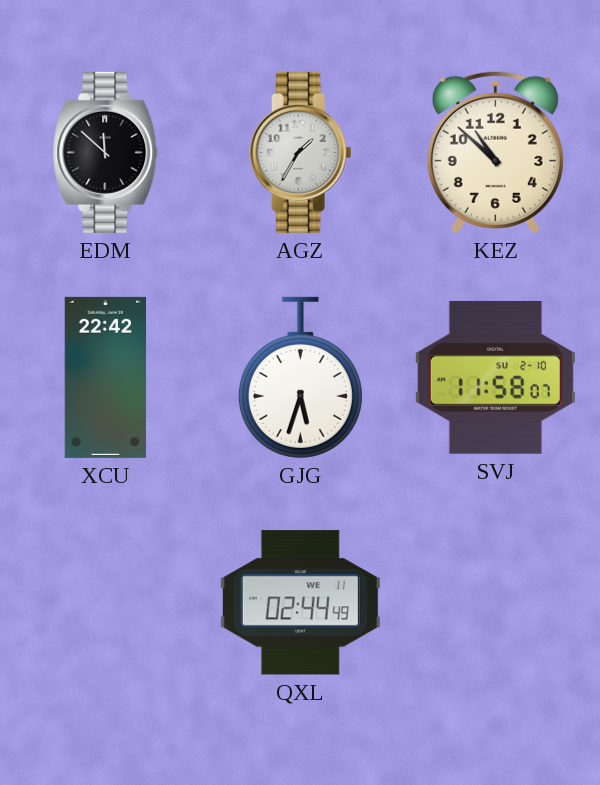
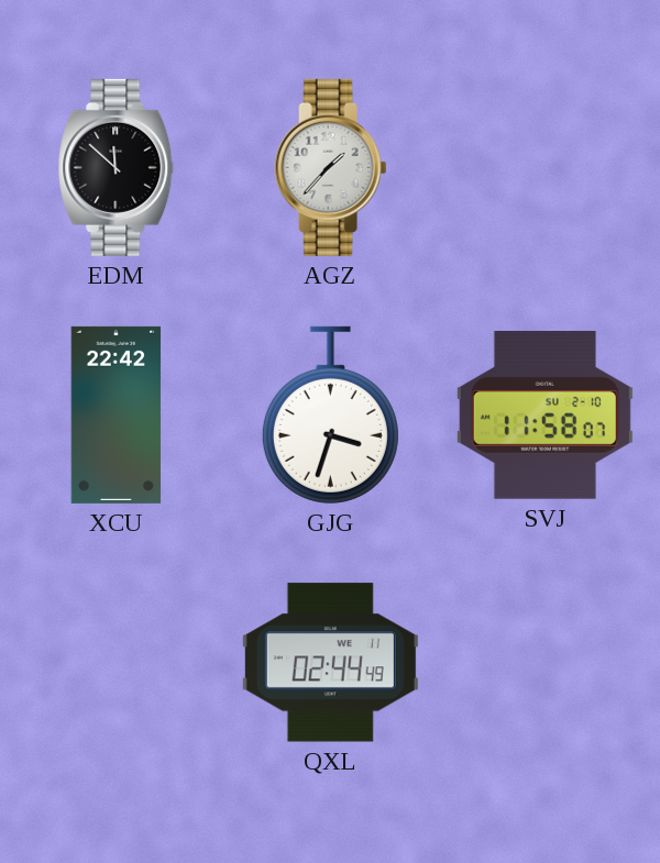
AGZ: 1:35 -> 1:37
KEZ: 10:52 -> none
GJG: 5:33 -> 3:33
